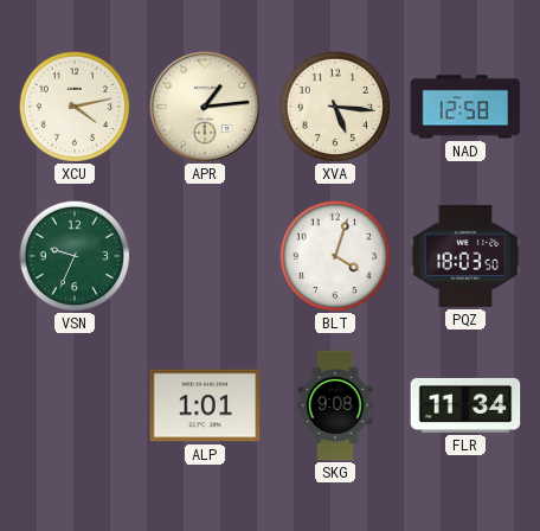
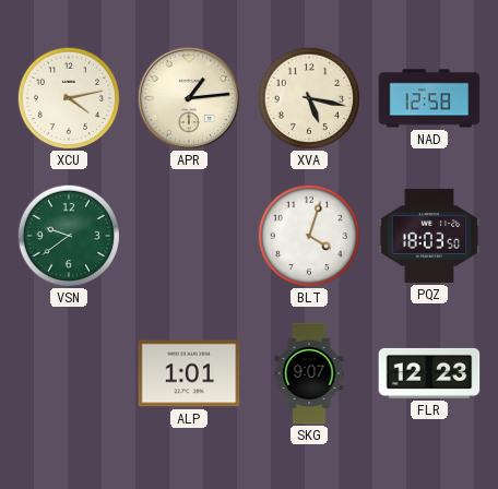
XVA: 5:16 -> 5:17
VSN: 9:34 -> 9:39
SKG: 9:08 -> 9:07
FLR: 11:34 -> 12:23
